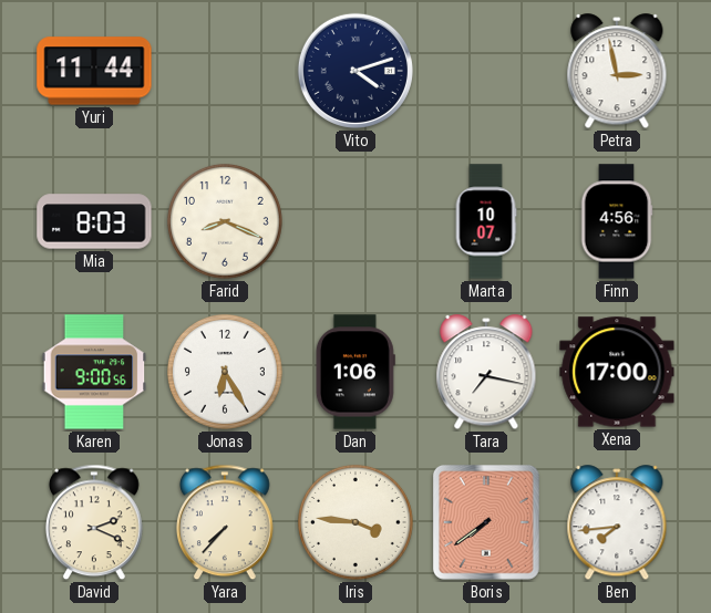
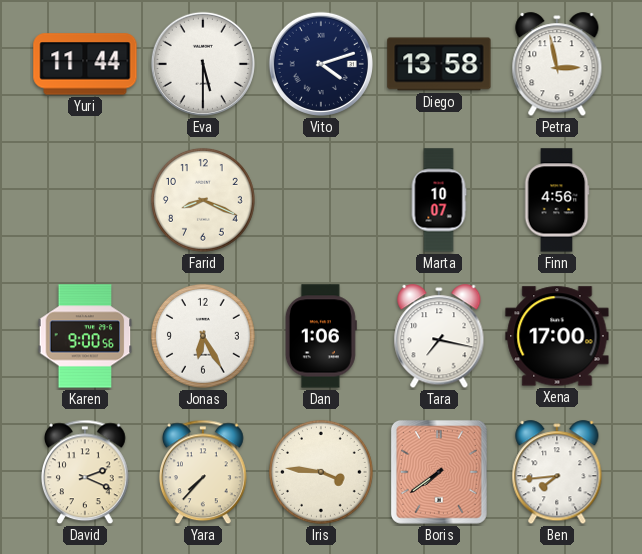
Eva: none -> 5:30
Diego: none -> 13:58
Mia: 8:03 -> none
